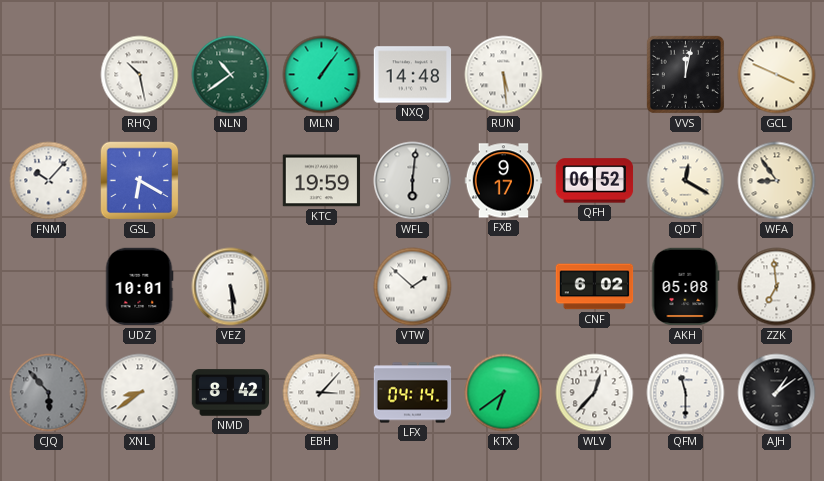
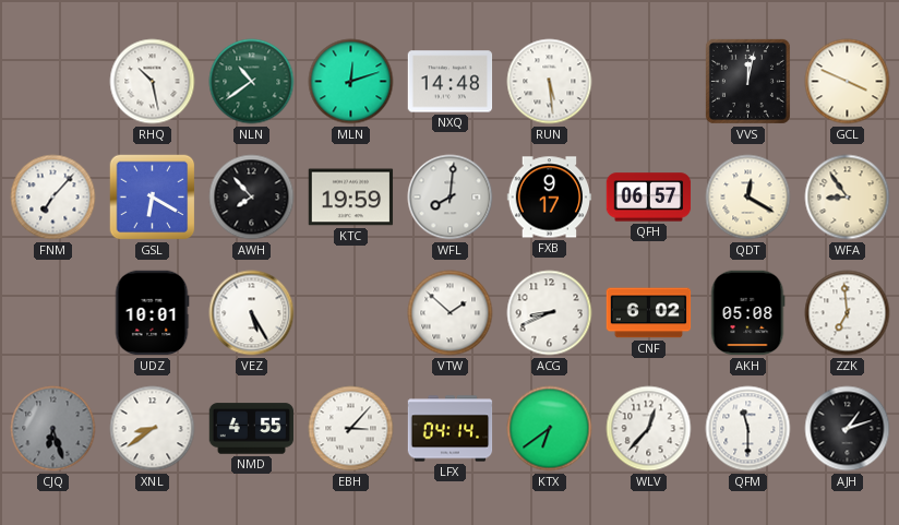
MLN: 1:06 -> 12:12
FNM: 10:07 -> 7:07
AWH: none -> 7:53
WFL: 6:01 -> 8:01
QFH: 06:52 -> 06:57
VEZ: 5:29 -> 5:25
ACG: none -> 8:41
CJQ: 5:53 -> 6:27
NMD: 8:42 -> 4:55
AJH: 1:09 -> 1:12
